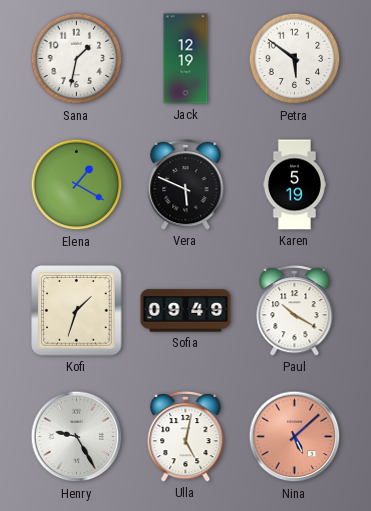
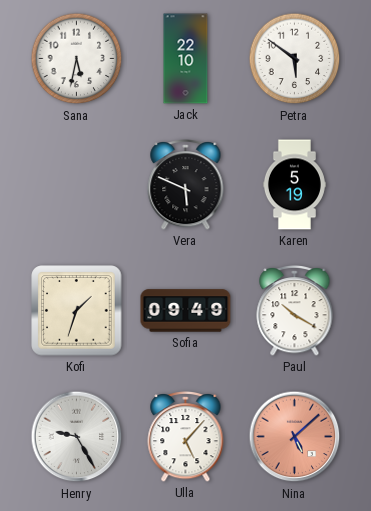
Sana: 1:32 -> 5:32
Jack: 12:19 -> 22:10
Elena: 1:20 -> none
Ulla: 5:02 -> 5:07
